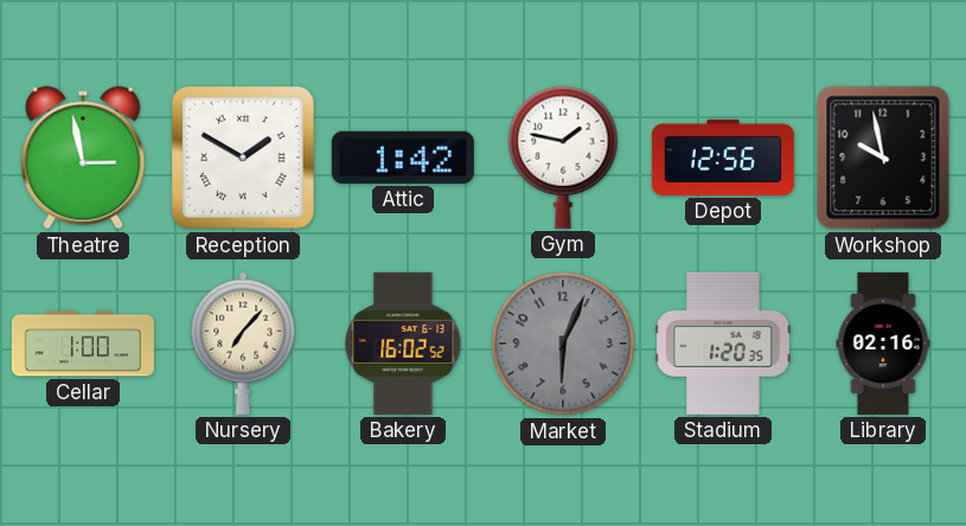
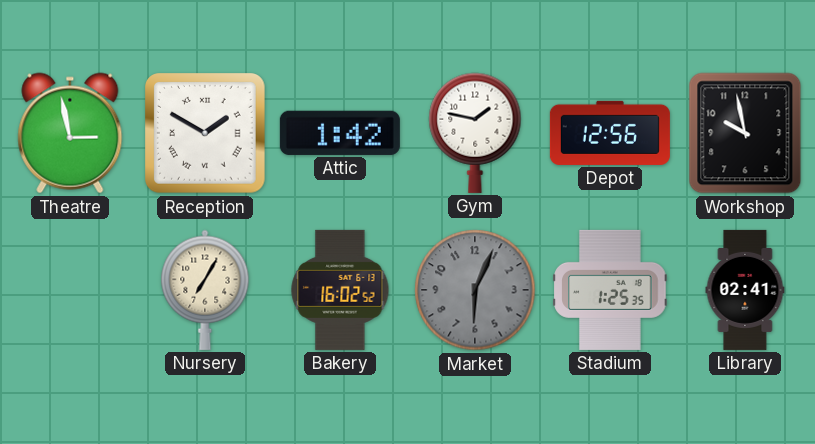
Cellar: 1:00 -> none
Nursery: 7:07 -> 7:05
Stadium: 1:20 -> 1:25
Library: 02:16 -> 02:41
